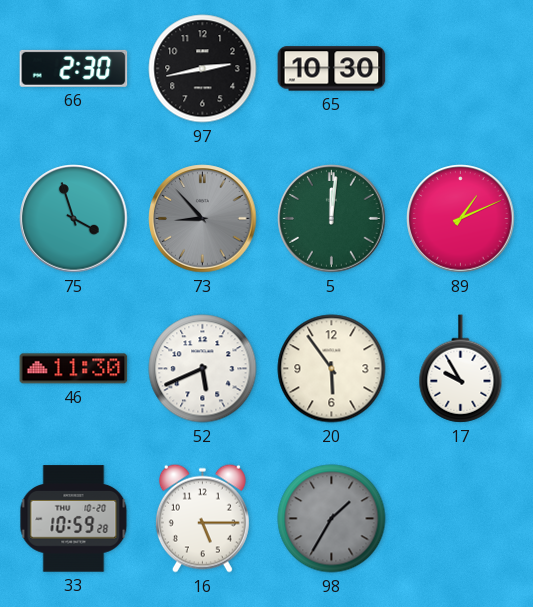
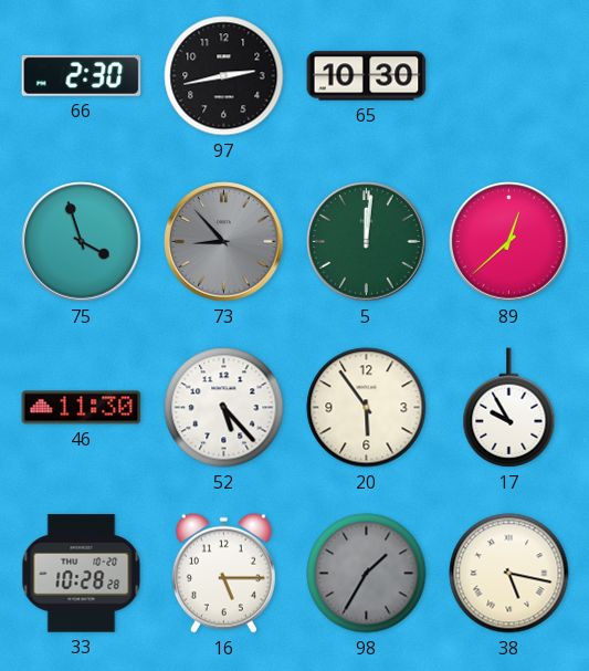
89: 1:11 -> 12:38
52: 5:41 -> 5:23
33: 10:59 -> 10:28
38: none -> 5:17
